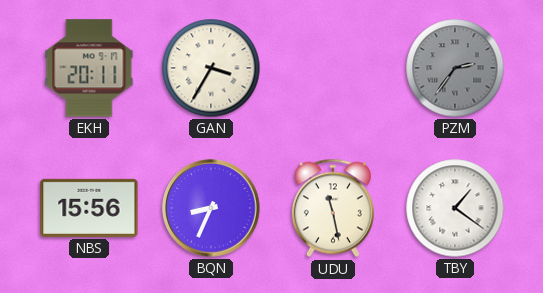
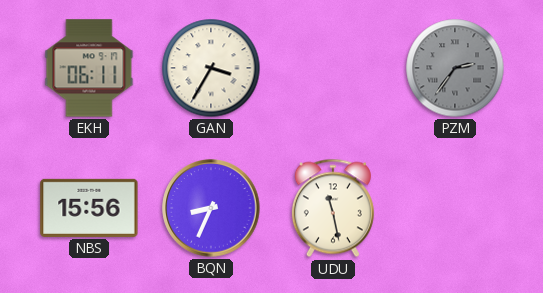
EKH: 20:11 -> 06:11
TBY: 1:21 -> none
